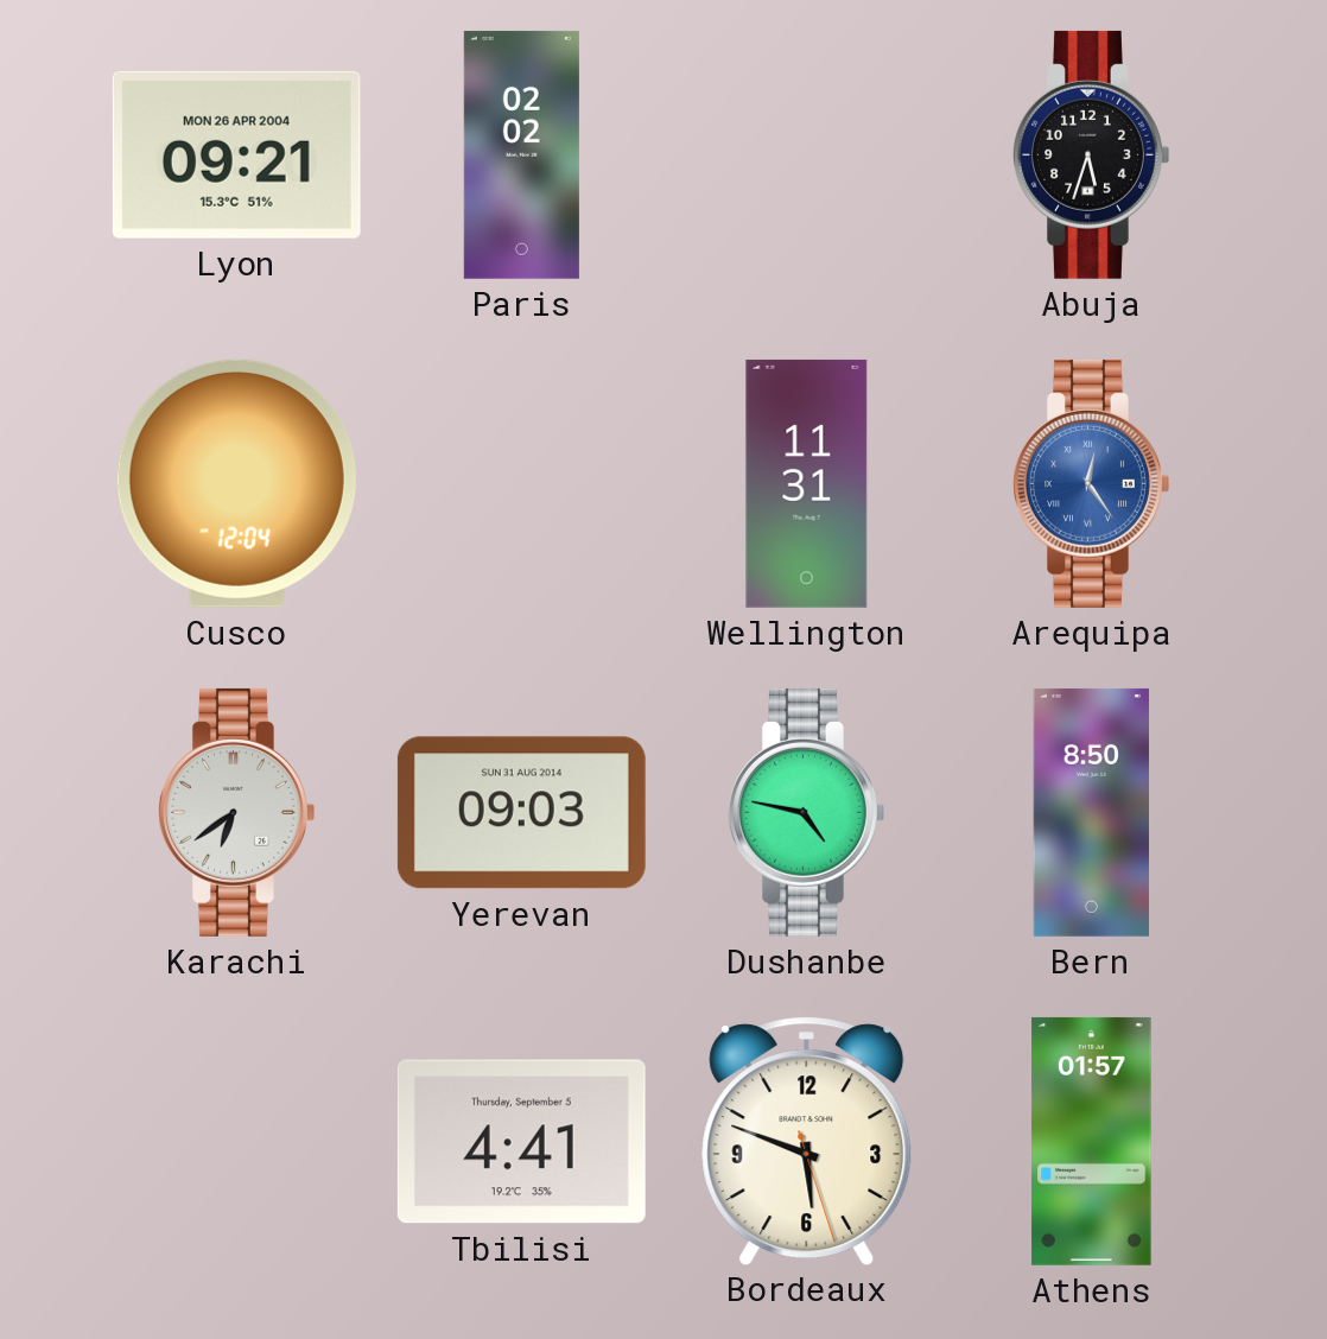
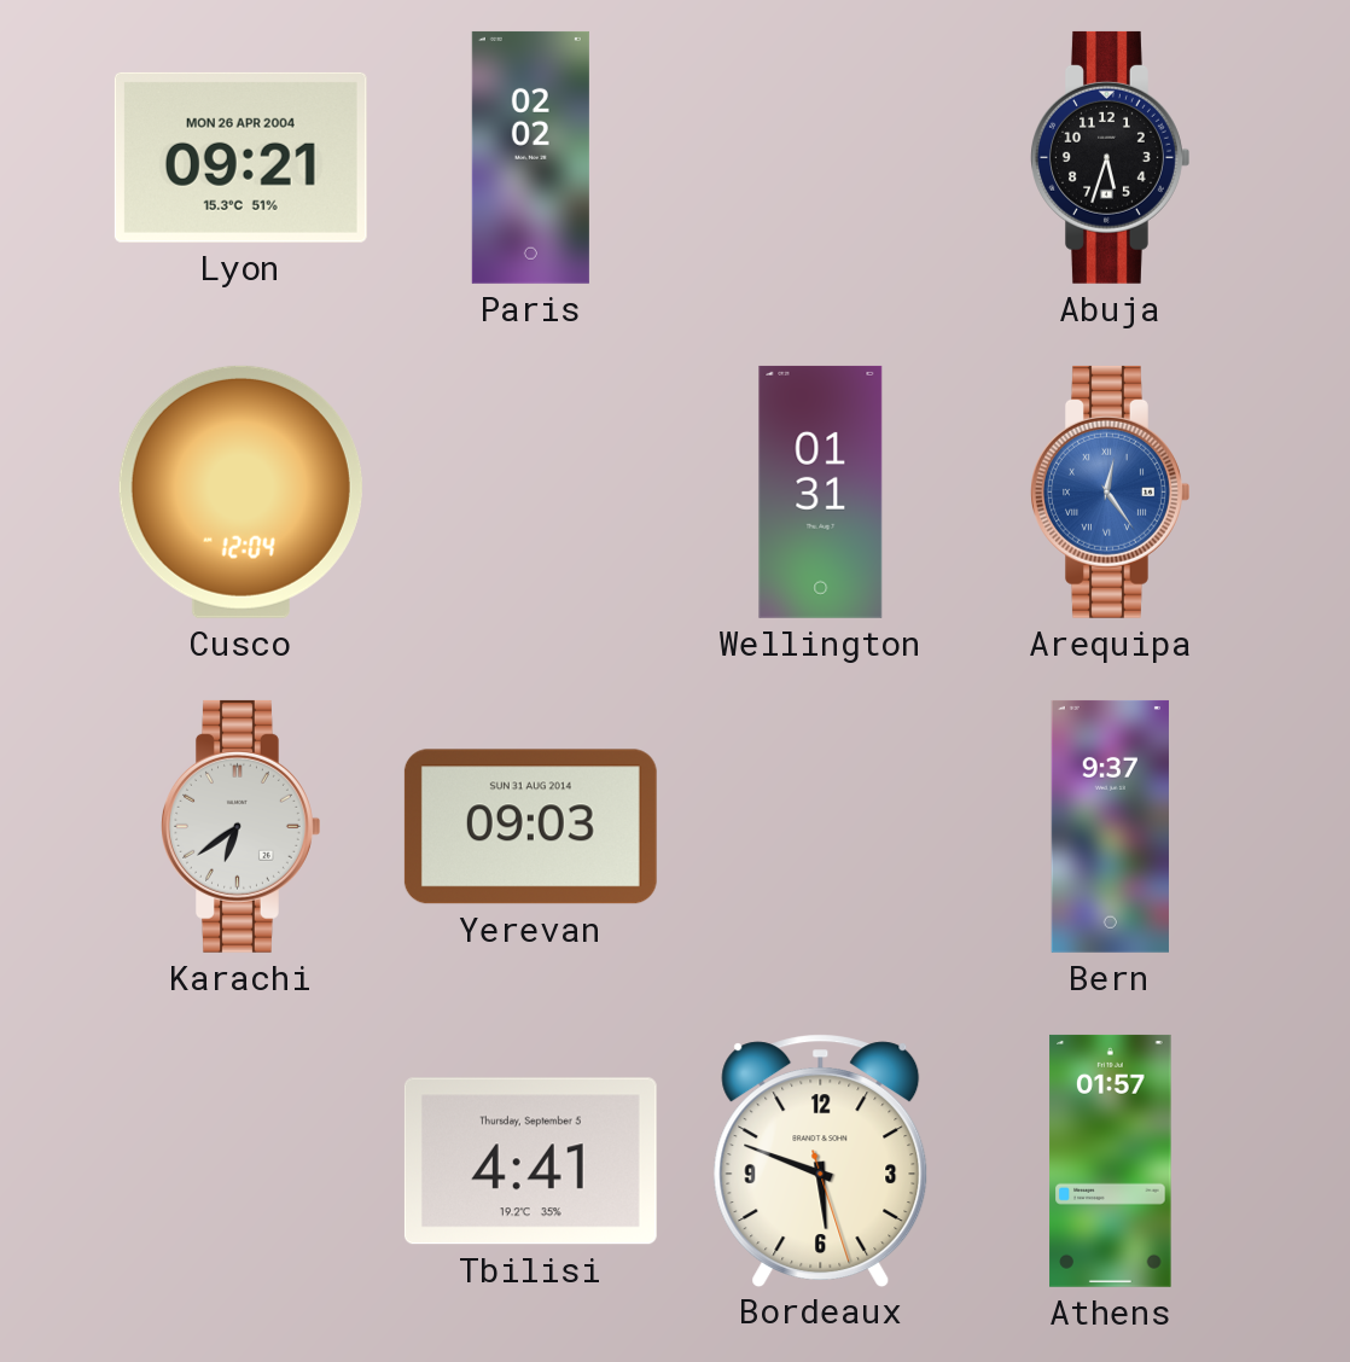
Wellington: 11:31 -> 01:31
Dushanbe: 4:47 -> none
Bern: 8:50 -> 9:37
